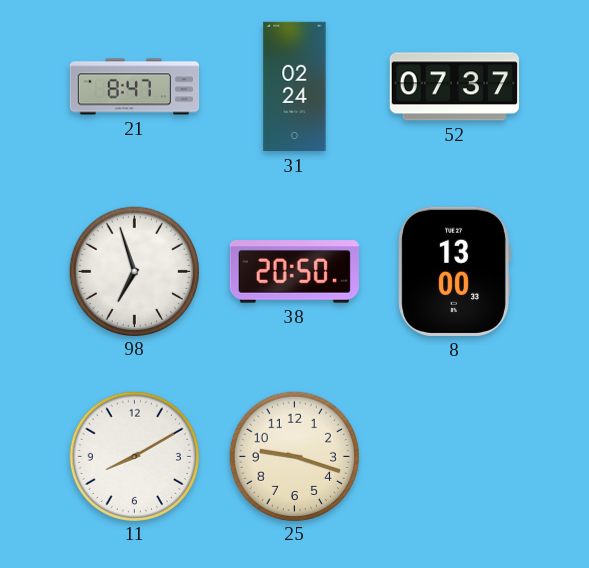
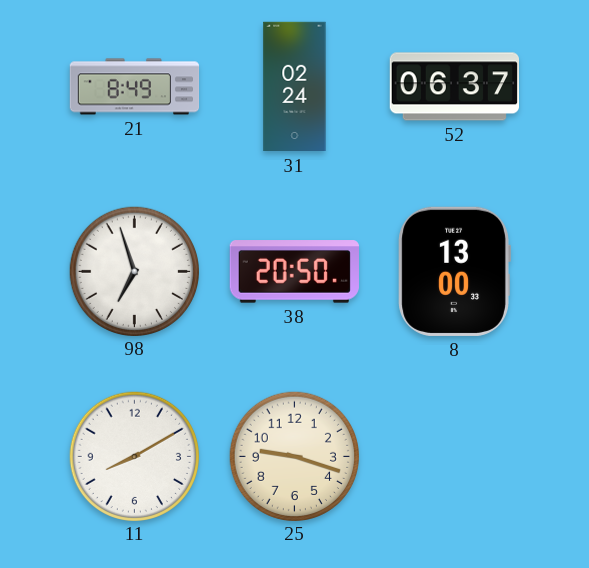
21: 8:47 -> 8:49
52: 07:37 -> 06:37
